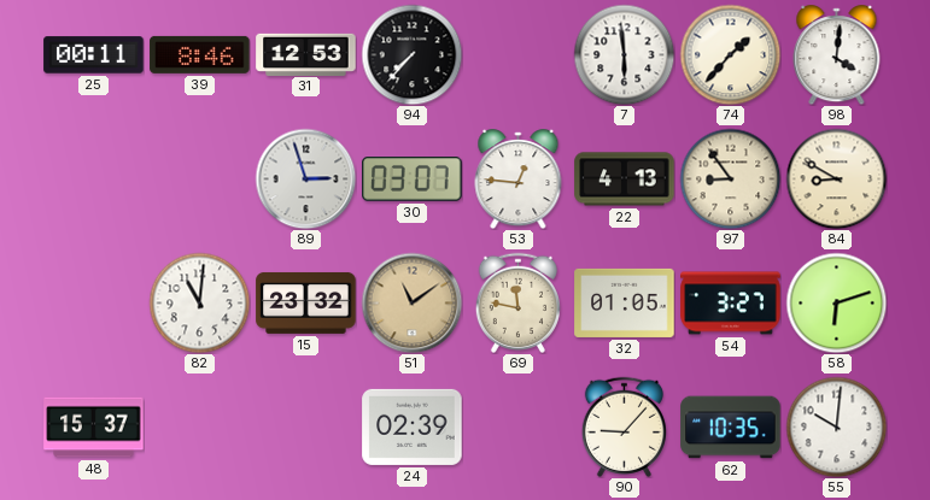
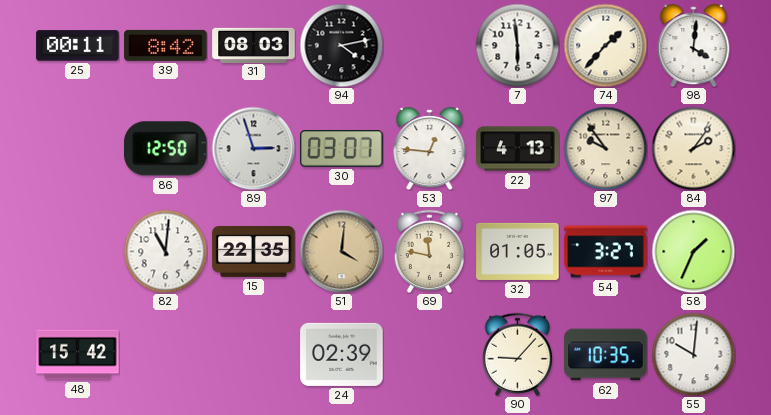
39: 8:46 -> 8:42
31: 12:53 -> 08:03
94: 7:37 -> 4:13
86: none -> 12:50
97: 8:54 -> 9:54
84: 8:50 -> 2:06
15: 23:32 -> 22:35
51: 11:09 -> 4:01
58: 6:12 -> 1:34
48: 15:37 -> 15:42
